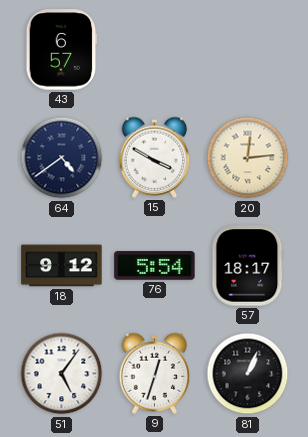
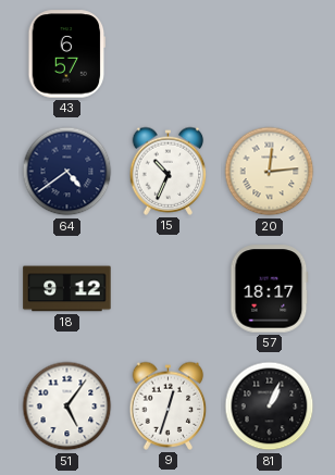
15: 3:50 -> 10:34
76: 5:54 -> none
